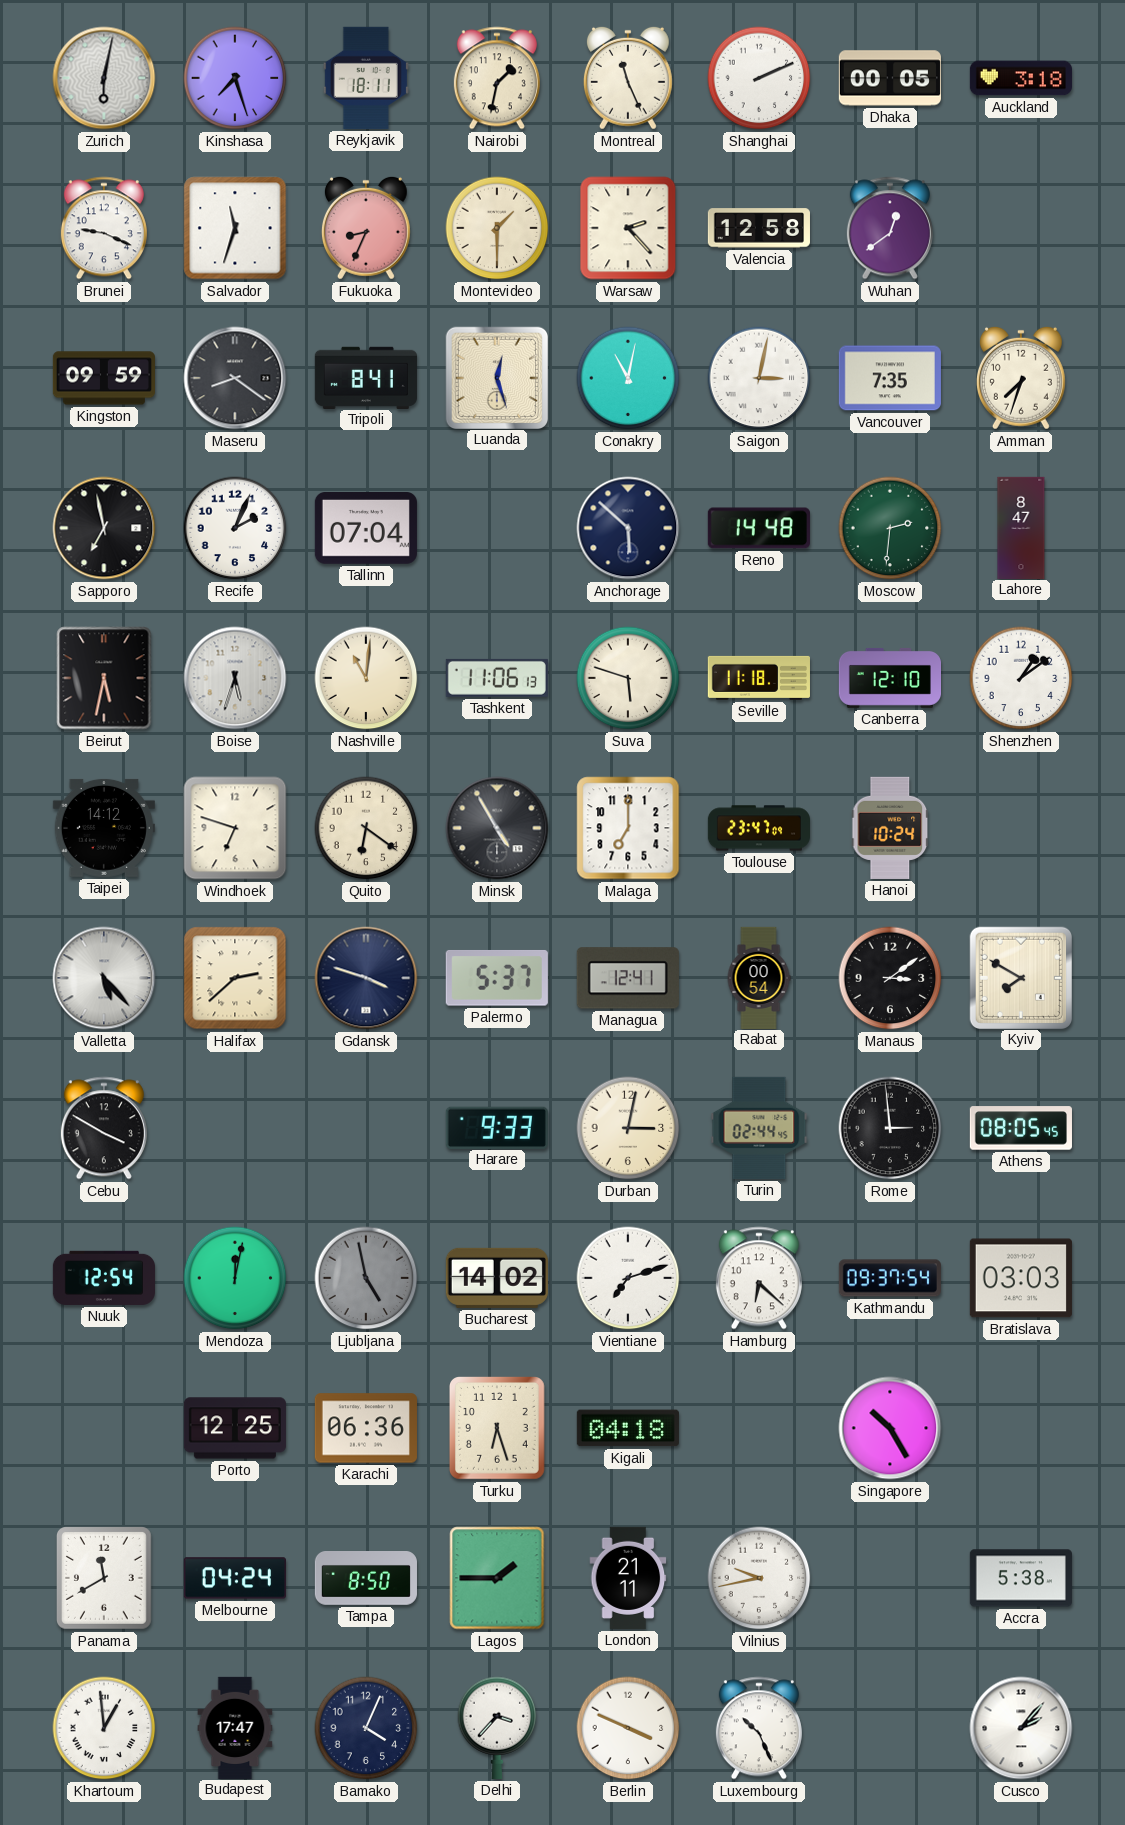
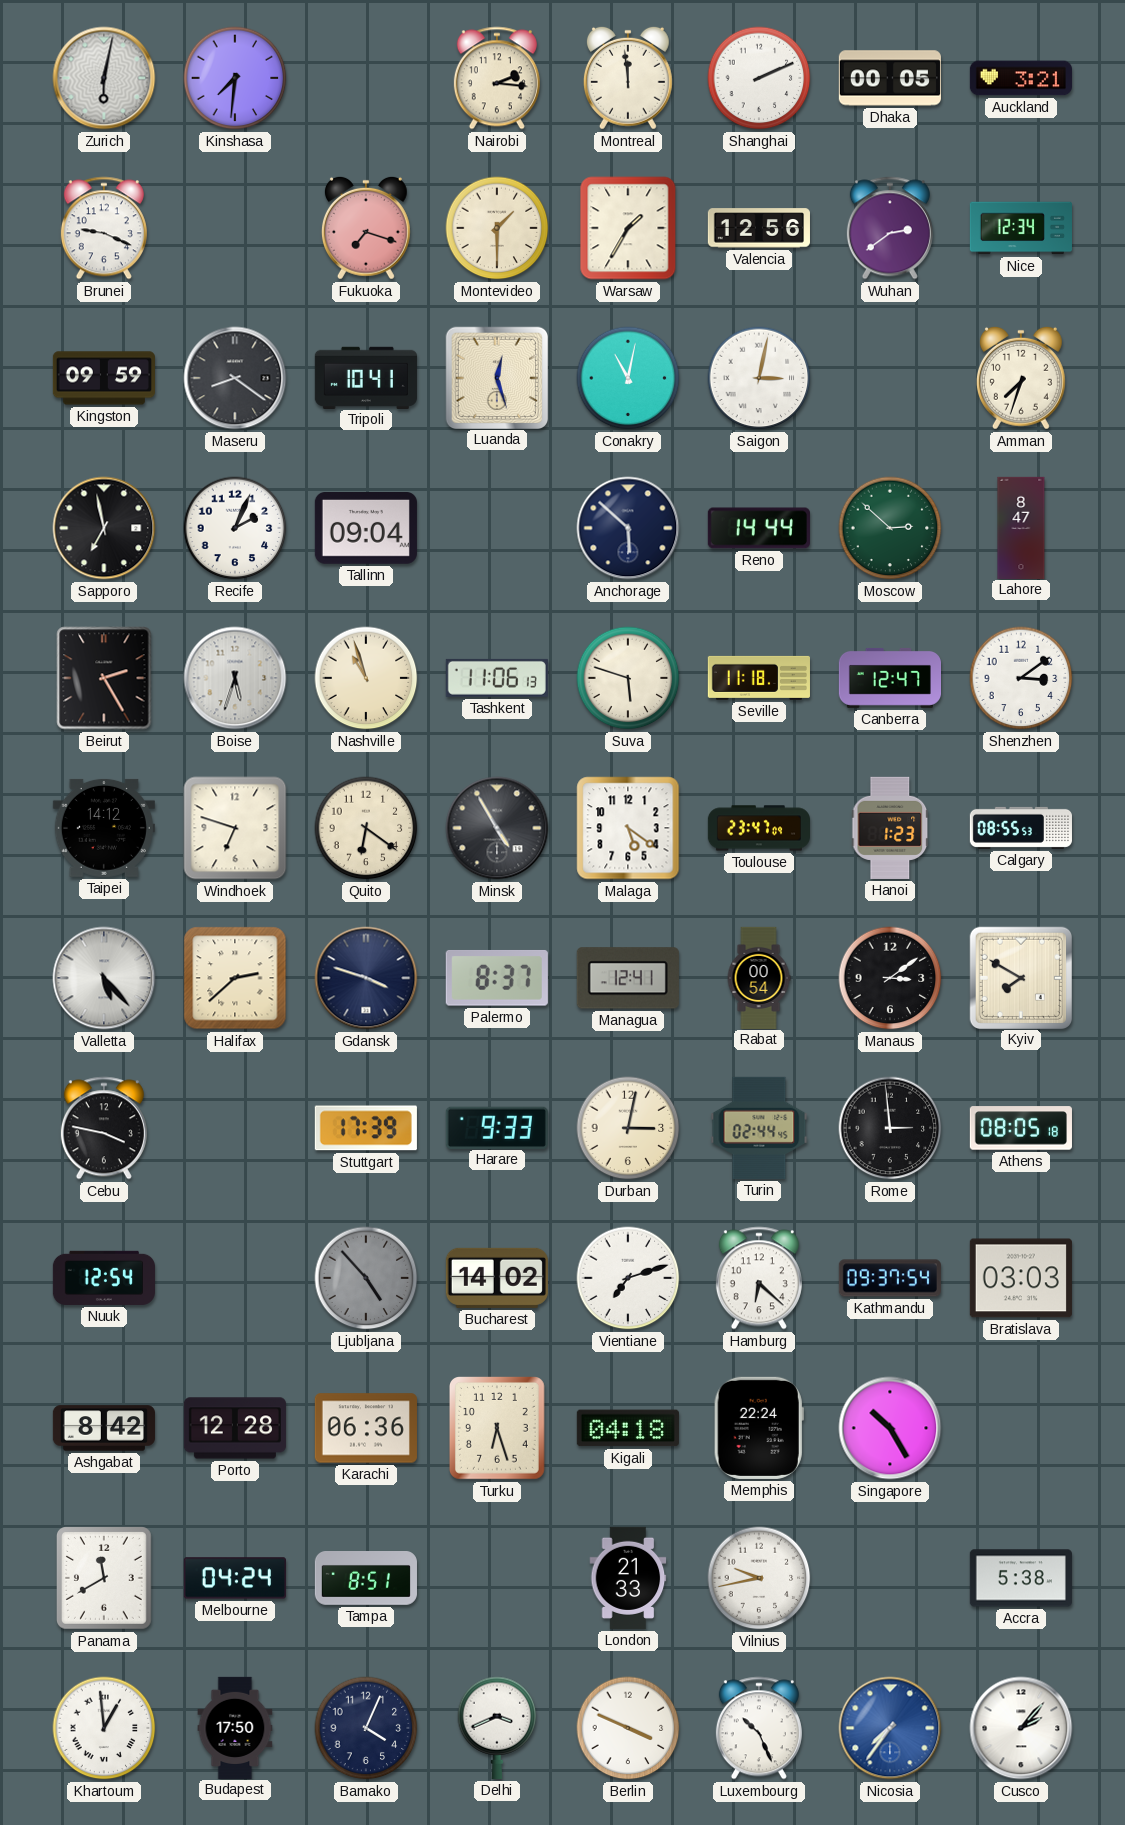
Kinshasa: 7:27 -> 7:31
Reykjavik: 18:11 -> none
Nairobi: 1:32 -> 2:16
Montreal: 11:26 -> 11:59
Auckland: 3:18 -> 3:21
Salvador: 11:33 -> none
Fukuoka: 8:34 -> 7:18
Warsaw: 2:23 -> 1:35
Valencia: 12:58 -> 12:56
Wuhan: 12:39 -> 2:39
Nice: none -> 12:34
Tripoli: 8:41 -> 10:41
Vancouver: 7:35 -> none
Tallinn: 07:04 -> 09:04
Reno: 14:48 -> 14:44
Moscow: 2:31 -> 2:52
Beirut: 5:32 -> 2:25
Nashville: 11:01 -> 10:57
Canberra: 12:10 -> 12:47
Shenzhen: 1:09 -> 3:09
Malaga: 7:00 -> 5:21
Hanoi: 10:24 -> 1:23
Calgary: none -> 08:55
Palermo: 5:37 -> 8:37
Cebu: 3:50 -> 3:47
Stuttgart: none -> 17:39
Athens: 08:05:45 -> 08:05:18
Mendoza: 12:02 -> none
Ljubljana: 4:58 -> 4:53
Ashgabat: none -> 8:42
Porto: 12:25 -> 12:28
Memphis: none -> 22:24
Tampa: 8:50 -> 8:51
Lagos: 1:45 -> none
London: 21:11 -> 21:33
Budapest: 17:47 -> 17:50
Delhi: 3:37 -> 3:41
Nicosia: none -> 7:36
